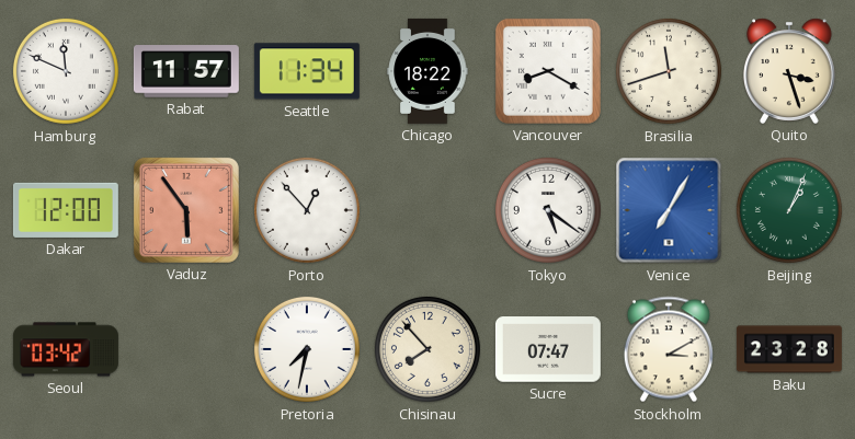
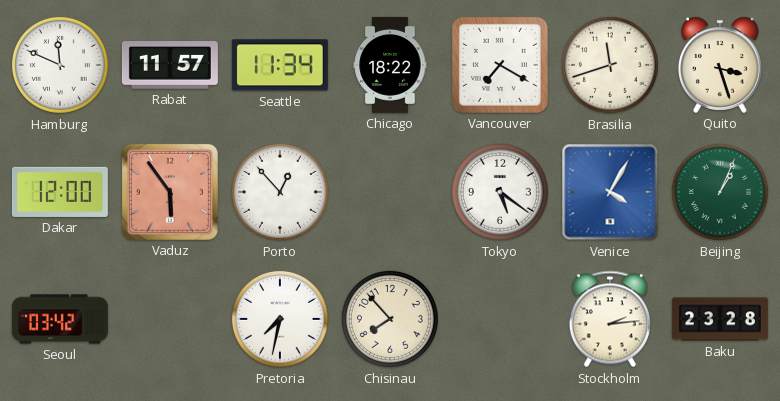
Vancouver: 8:20 -> 7:20
Venice: 7:05 -> 4:05
Sucre: 07:47 -> none
Stockholm: 3:10 -> 2:14
